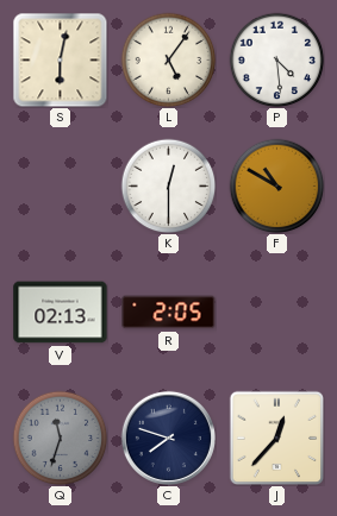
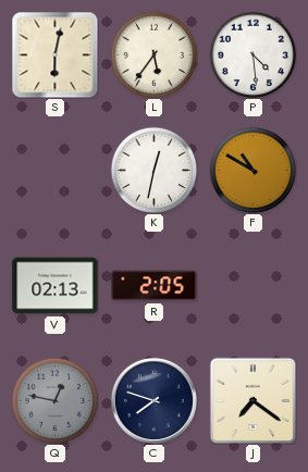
L: 5:06 -> 5:36
K: 12:30 -> 12:32
Q: 11:33 -> 12:47
J: 12:37 -> 7:21
